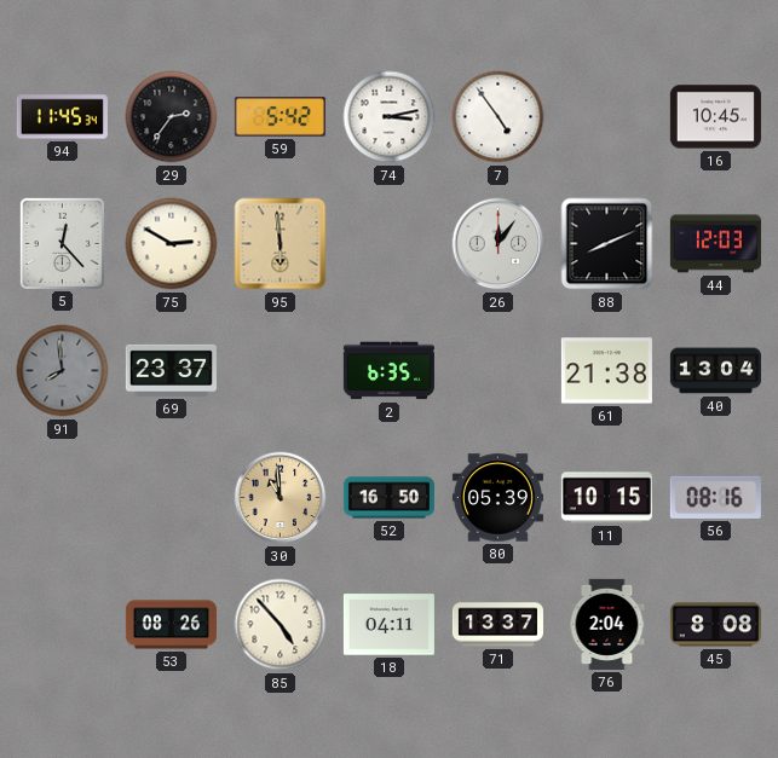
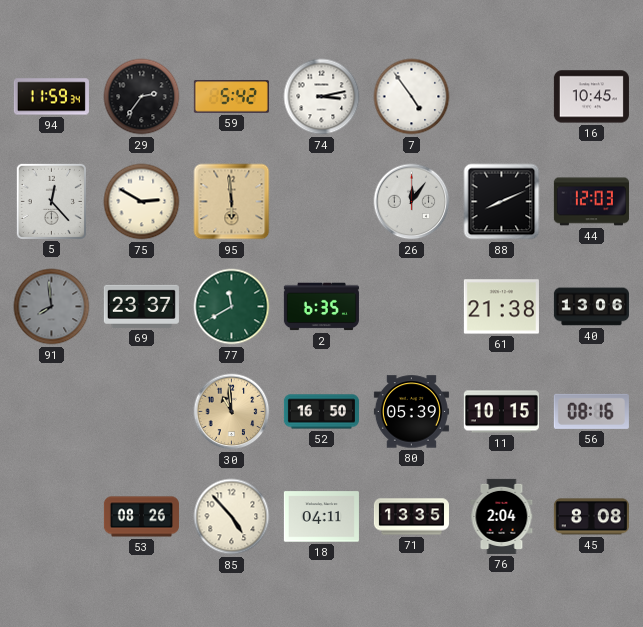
94: 11:45 -> 11:59
77: none -> 11:40
40: 13:04 -> 13:06
71: 13:37 -> 13:35
